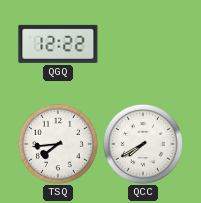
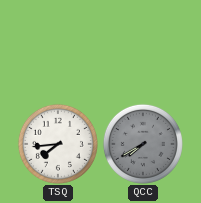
QGQ: 12:22 -> none
QCC dial: white -> grey
